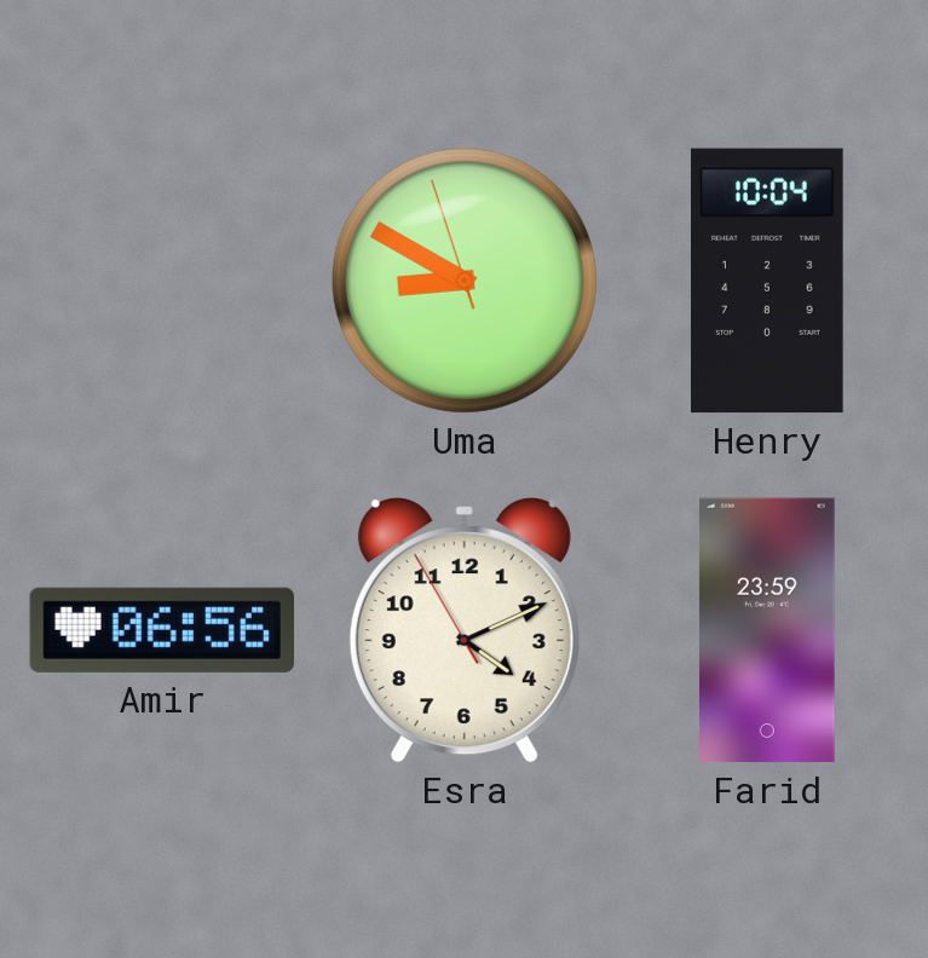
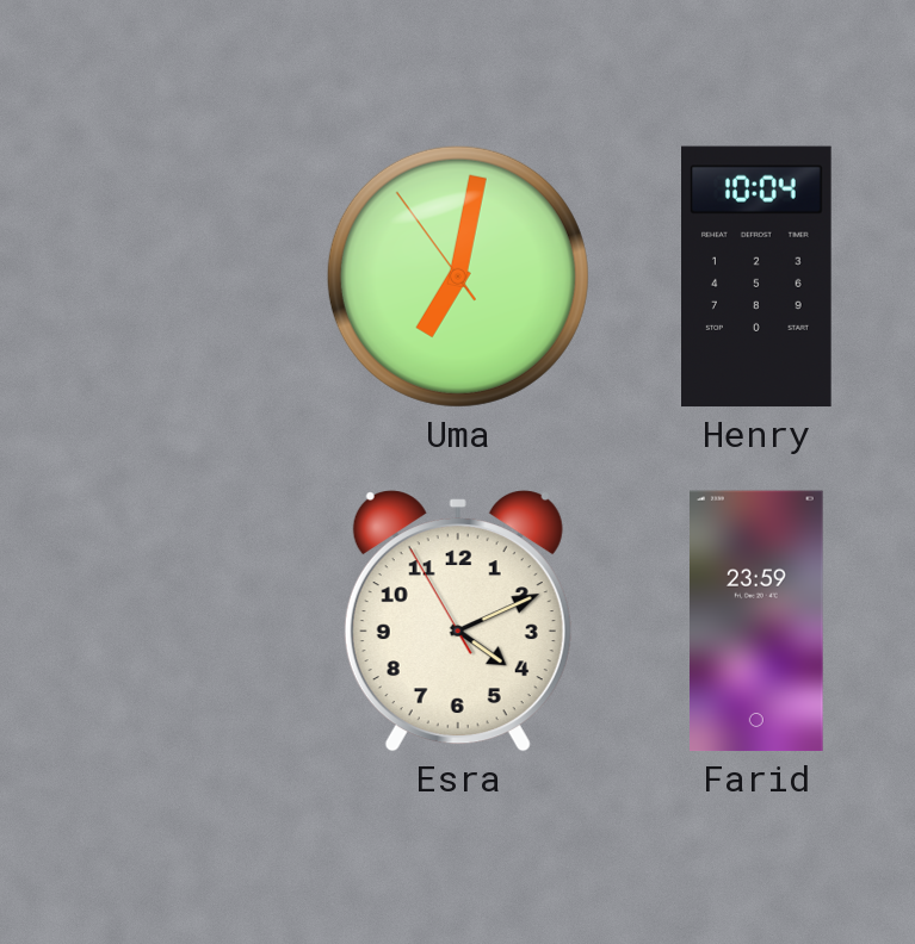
Uma: 8:49 -> 7:01
Amir: 06:56 -> none
